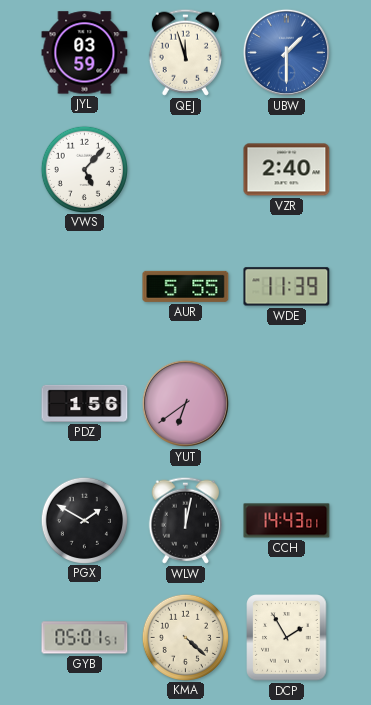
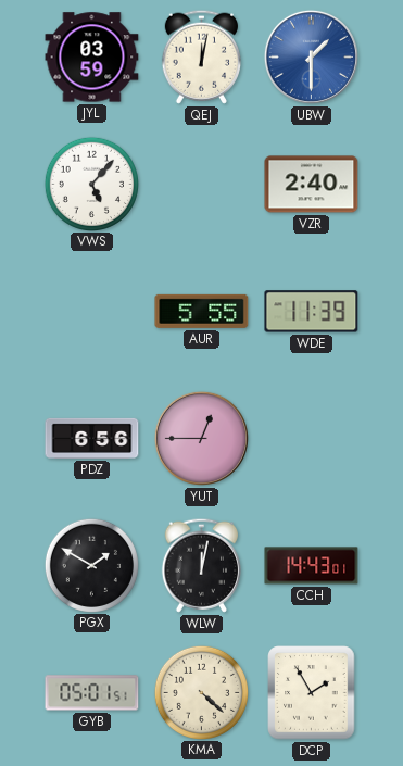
QEJ: 11:57 -> 12:02
PDZ: 1:56 -> 6:56
YUT: 6:39 -> 12:45
